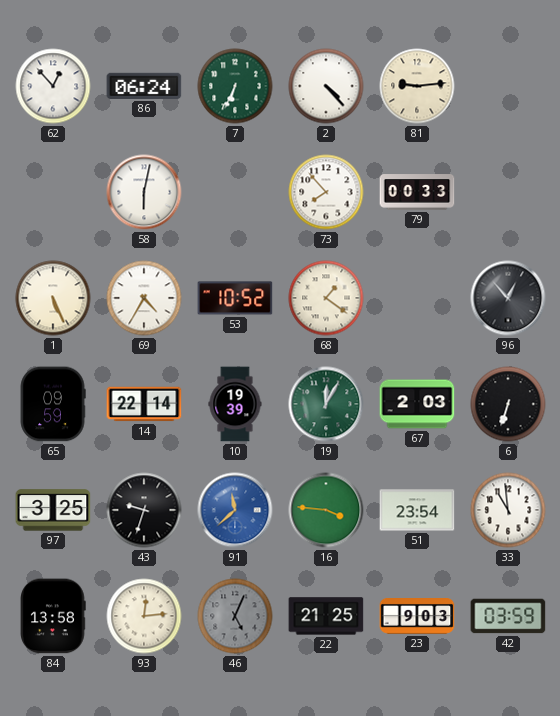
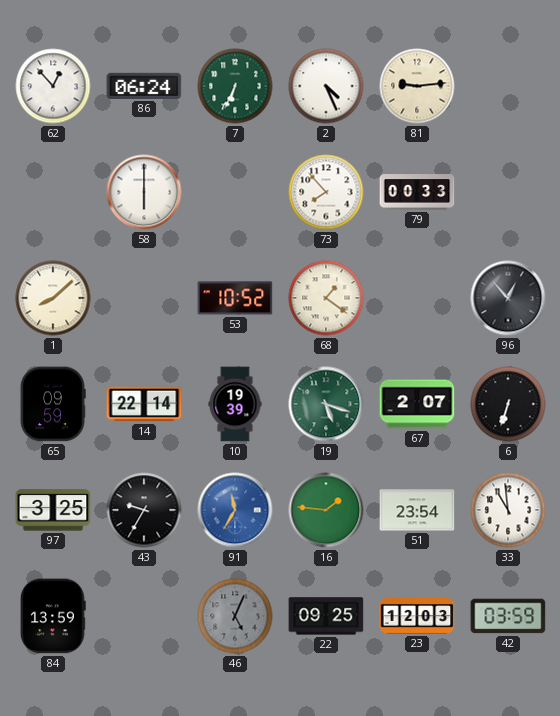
2: 4:23 -> 4:26
58: 6:02 -> 6:00
1: 5:26 -> 8:08
69: 4:35 -> none
19: 12:05 -> 5:18
67: 2:03 -> 2:07
43: 9:33 -> 9:35
91: 11:38 -> 11:35
16: 3:46 -> 1:46
84: 13:58 -> 13:59
93: 12:14 -> none
22: 21:25 -> 09:25
23: 9:03 -> 12:03
